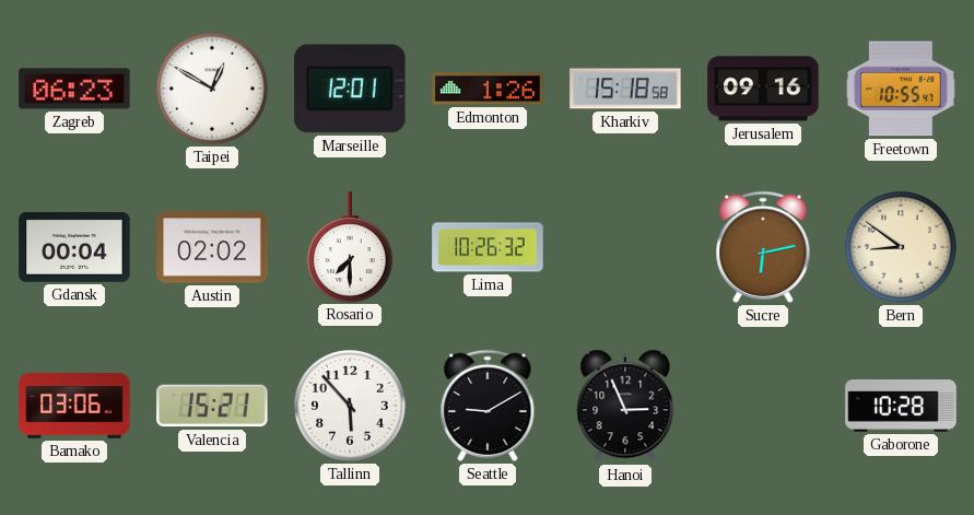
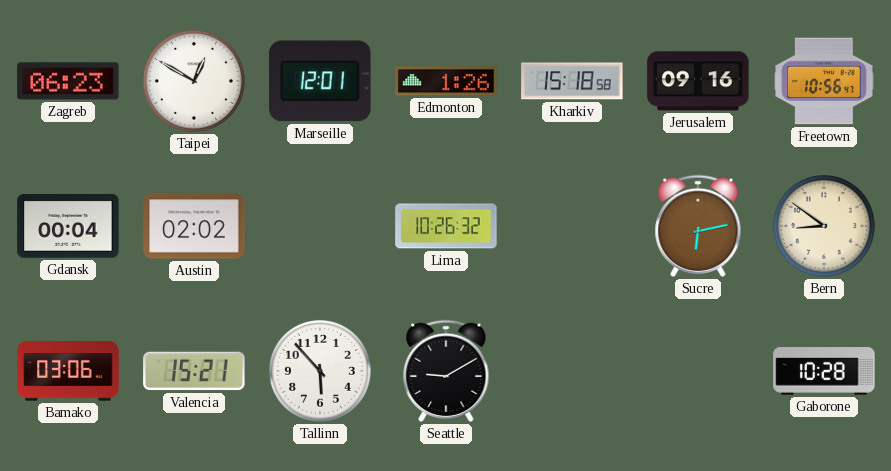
Freetown: 10:55 -> 10:56
Rosario: 7:30 -> none
Hanoi: 2:56 -> none
